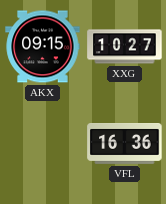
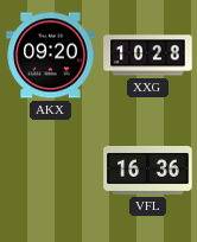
AKX: 09:15 -> 09:20
XXG: 10:27 -> 10:28
